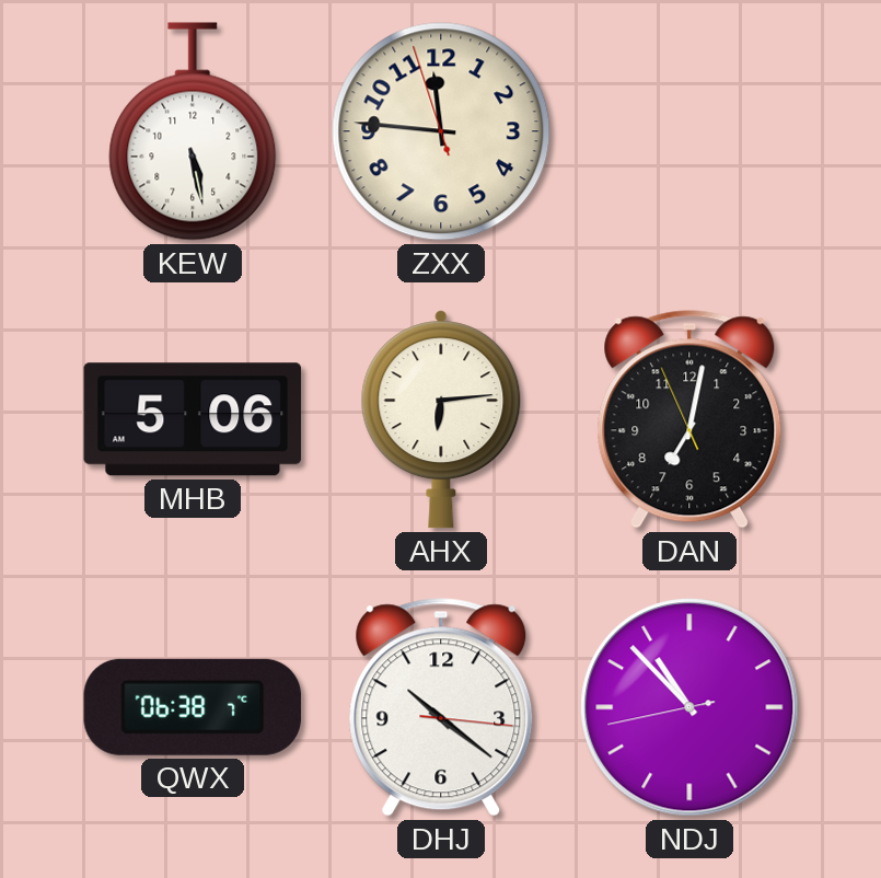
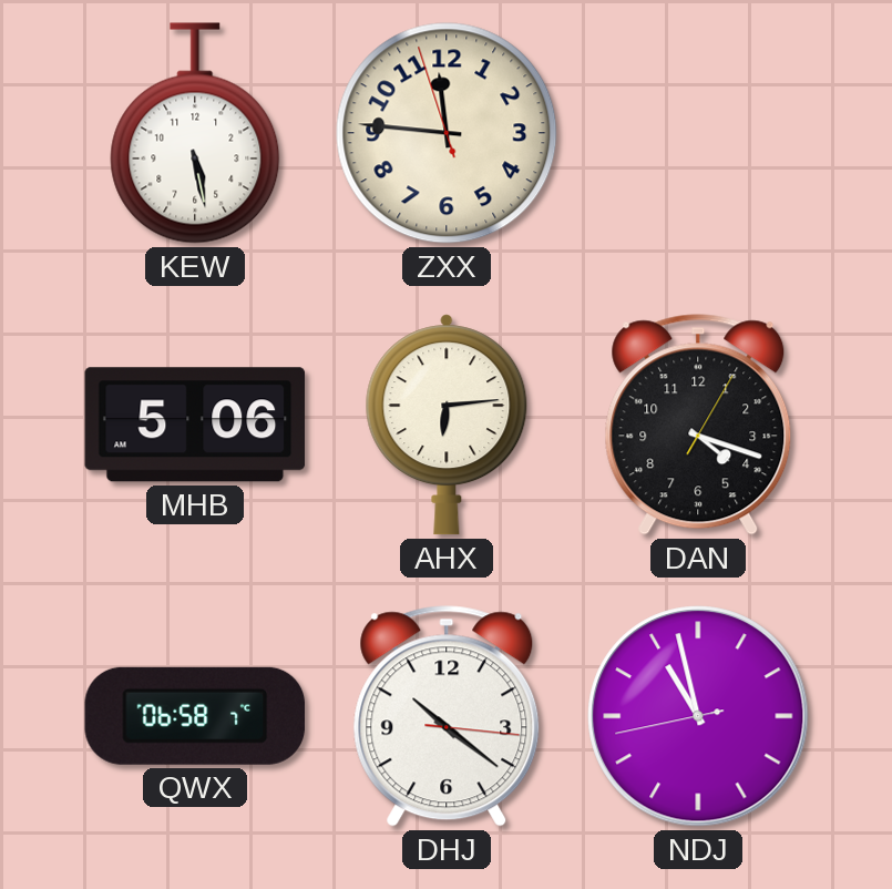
DAN: 7:01 -> 4:18
QWX: 06:38 -> 06:58
NDJ: 10:52 -> 10:57
